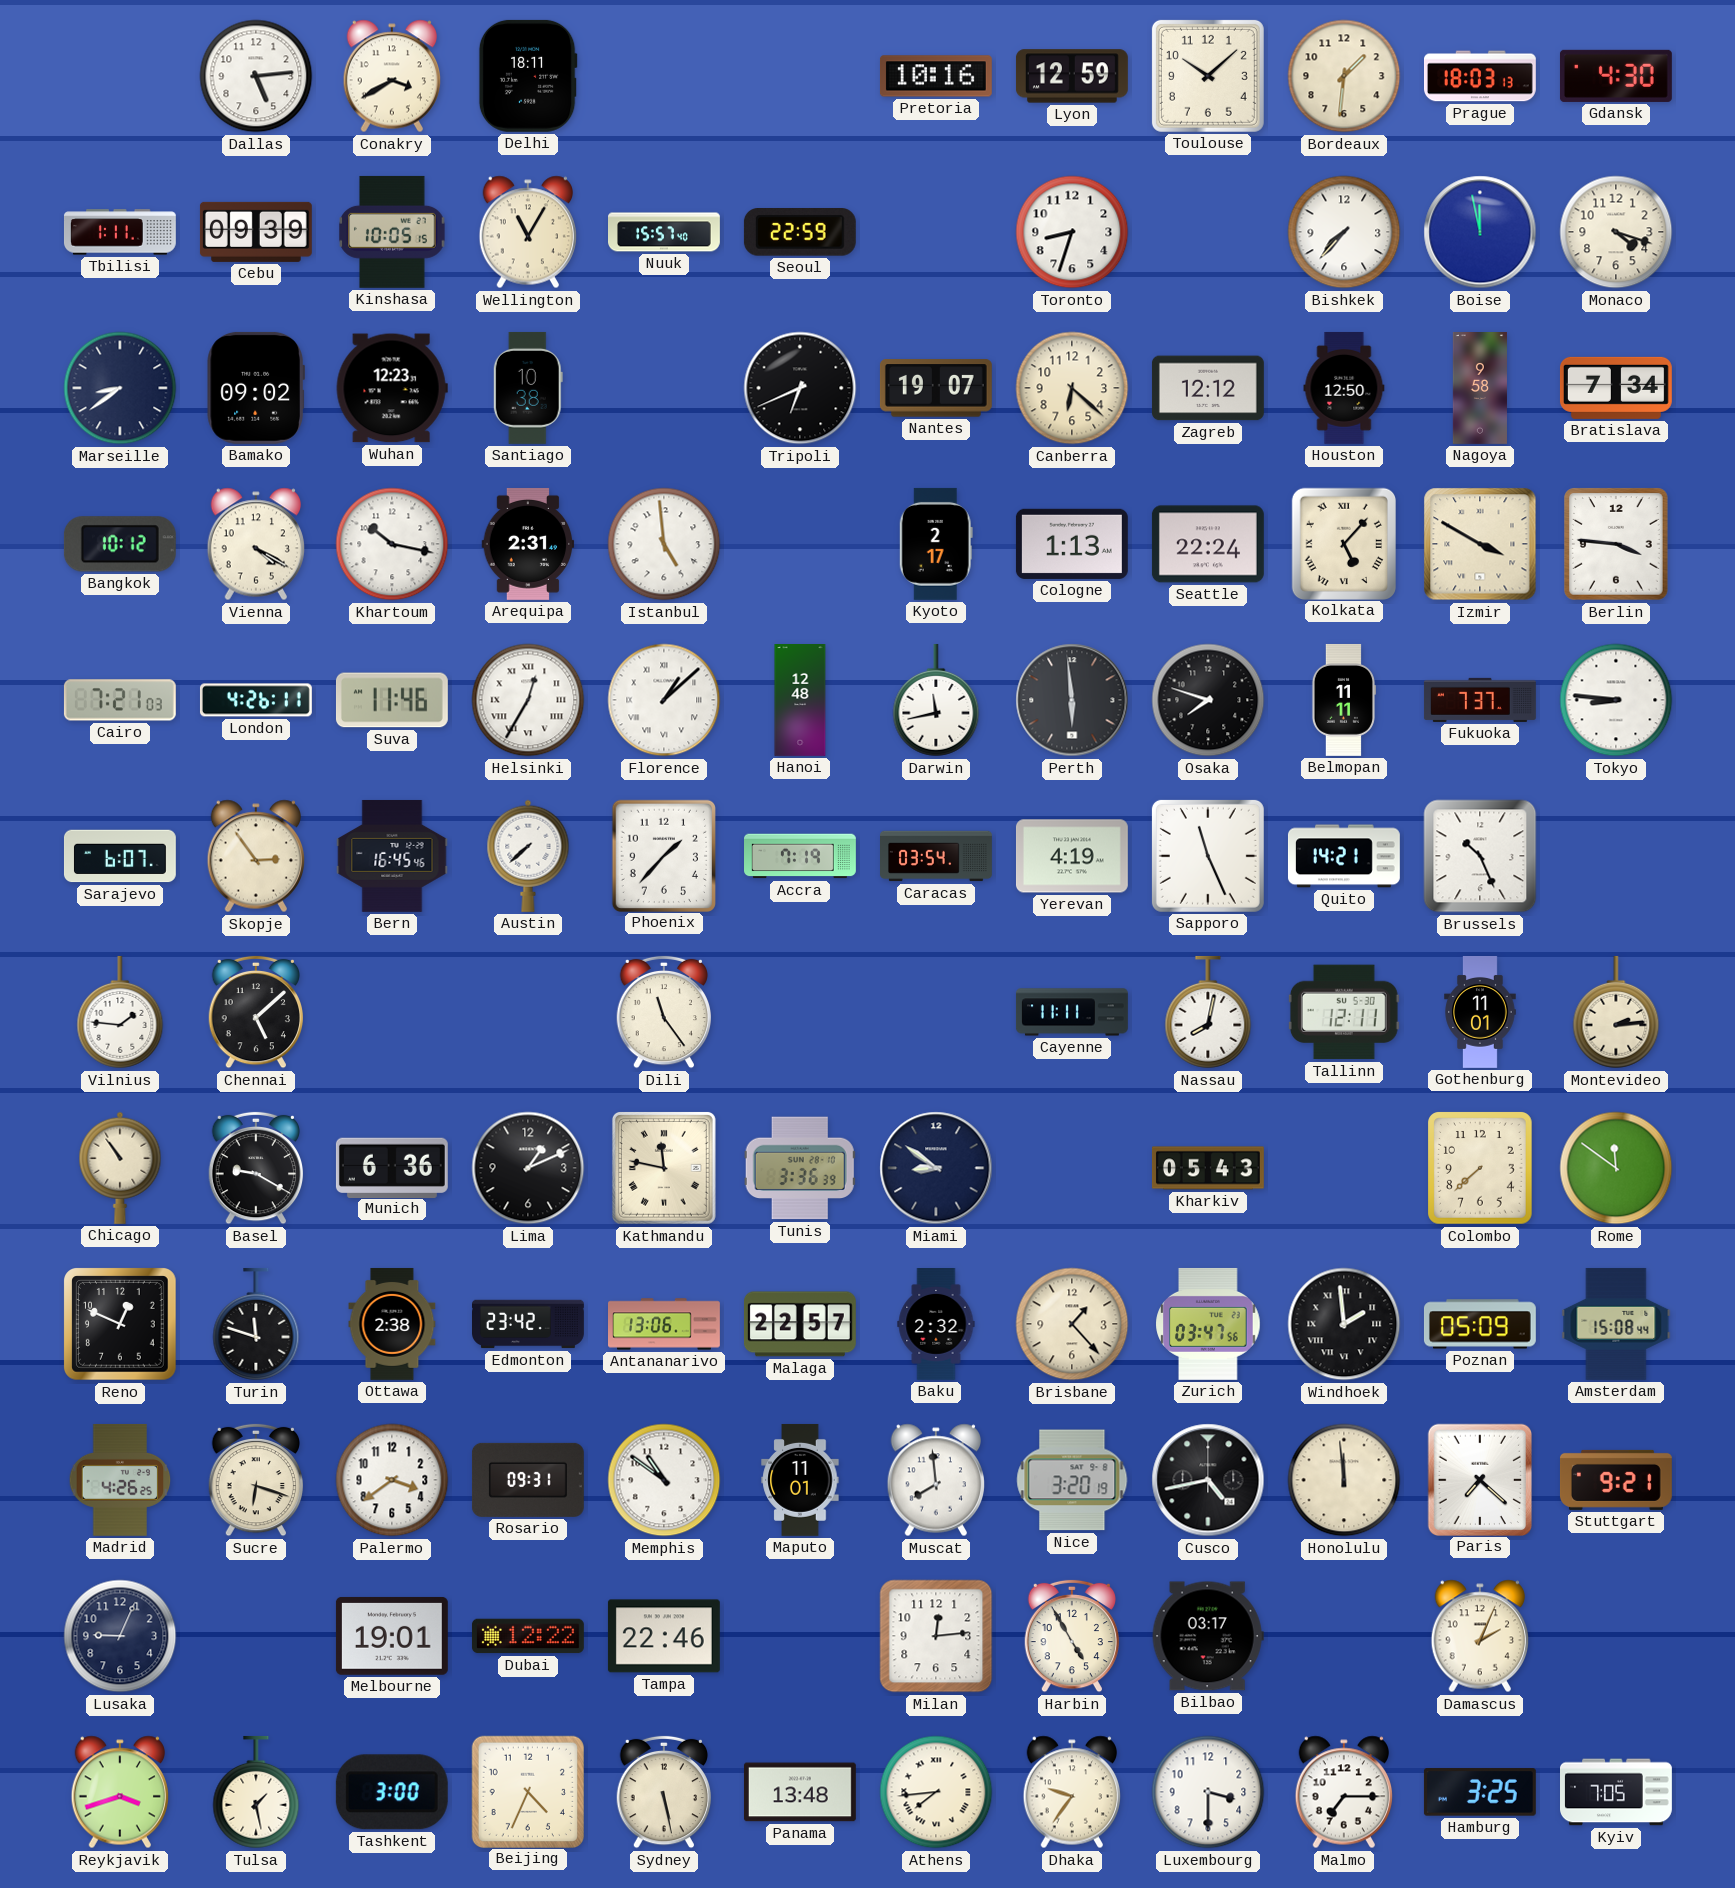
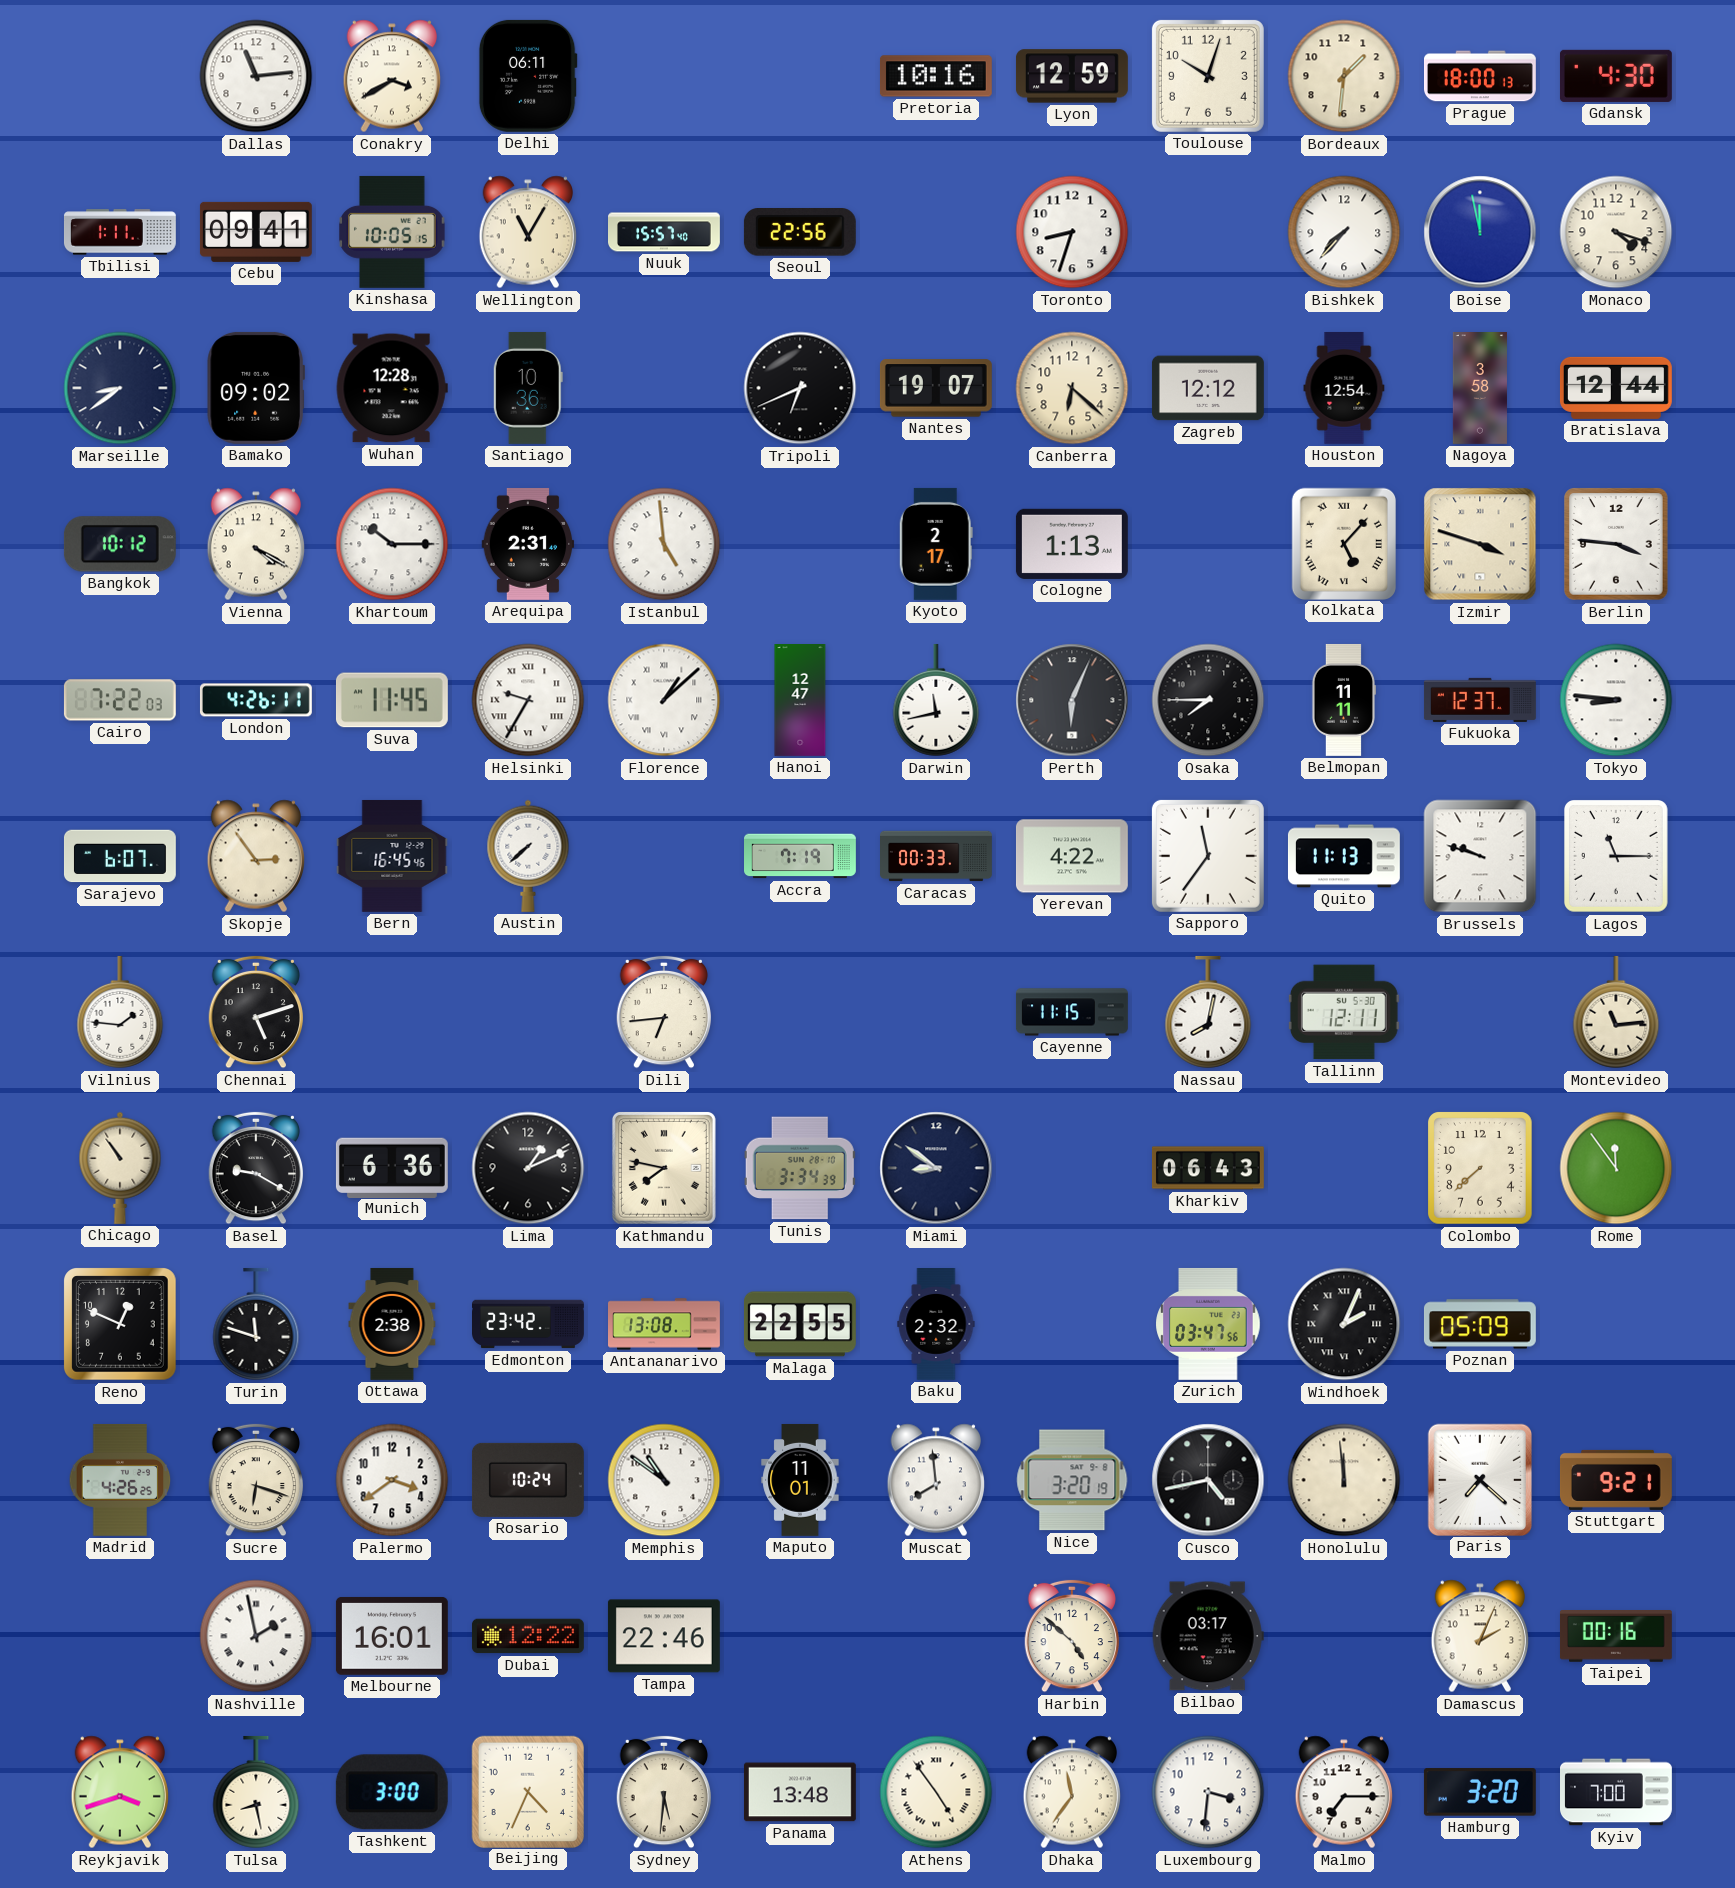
Dallas: 5:14 -> 11:14
Delhi: 18:11 -> 06:11
Toulouse: 10:08 -> 10:03
Prague: 18:03 -> 18:00
Cebu: 09:39 -> 09:41
Seoul: 22:59 -> 22:56
Wuhan: 12:23 -> 12:28
Santiago: 10:38 -> 10:36
Houston: 12:50 -> 12:54
Nagoya: 9:58 -> 3:58
Bratislava: 7:34 -> 12:44
Khartoum: 10:17 -> 10:15
Seattle: 22:24 -> none
Izmir: 3:50 -> 3:48
Cairo: 7:21 -> 7:22
Suva: 11:46 -> 11:45
Helsinki: 12:35 -> 9:35
Hanoi: 12:48 -> 12:47
Perth: 5:59 -> 6:04
Osaka: 7:48 -> 7:45
Fukuoka: 7:37 -> 12:37
Phoenix: 1:37 -> none
Caracas: 03:54 -> 00:33
Yerevan: 4:19 -> 4:22
Sapporo: 11:26 -> 11:36
Quito: 14:21 -> 11:13
Brussels: 10:26 -> 9:48
Lagos: none -> 11:15
Chennai: 5:08 -> 5:12
Dili: 11:24 -> 6:44
Cayenne: 11:11 -> 11:15
Gothenburg: 11:01 -> none
Montevideo: 2:14 -> 11:14
Kathmandu: 11:47 -> 7:47
Tunis: 3:36 -> 3:34
Kharkiv: 05:43 -> 06:43
Rome: 11:51 -> 11:54
Antananarivo: 13:06 -> 13:08
Malaga: 22:57 -> 22:55
Brisbane: 1:23 -> none
Windhoek: 1:59 -> 2:04
Amsterdam: 15:08 -> none
Rosario: 09:31 -> 10:24
Lusaka: 9:04 -> none
Nashville: none -> 1:58
Melbourne: 19:01 -> 16:01
Milan: 12:14 -> none
Harbin: 4:55 -> 4:52
Taipei: none -> 00:16
Tulsa: 1:28 -> 8:28
Sydney: 5:28 -> 5:31
Athens: 7:44 -> 4:54
Dhaka: 9:36 -> 11:36
Luxembourg: 3:30 -> 3:31
Hamburg: 3:25 -> 3:20
Kyiv: 7:05 -> 7:00
